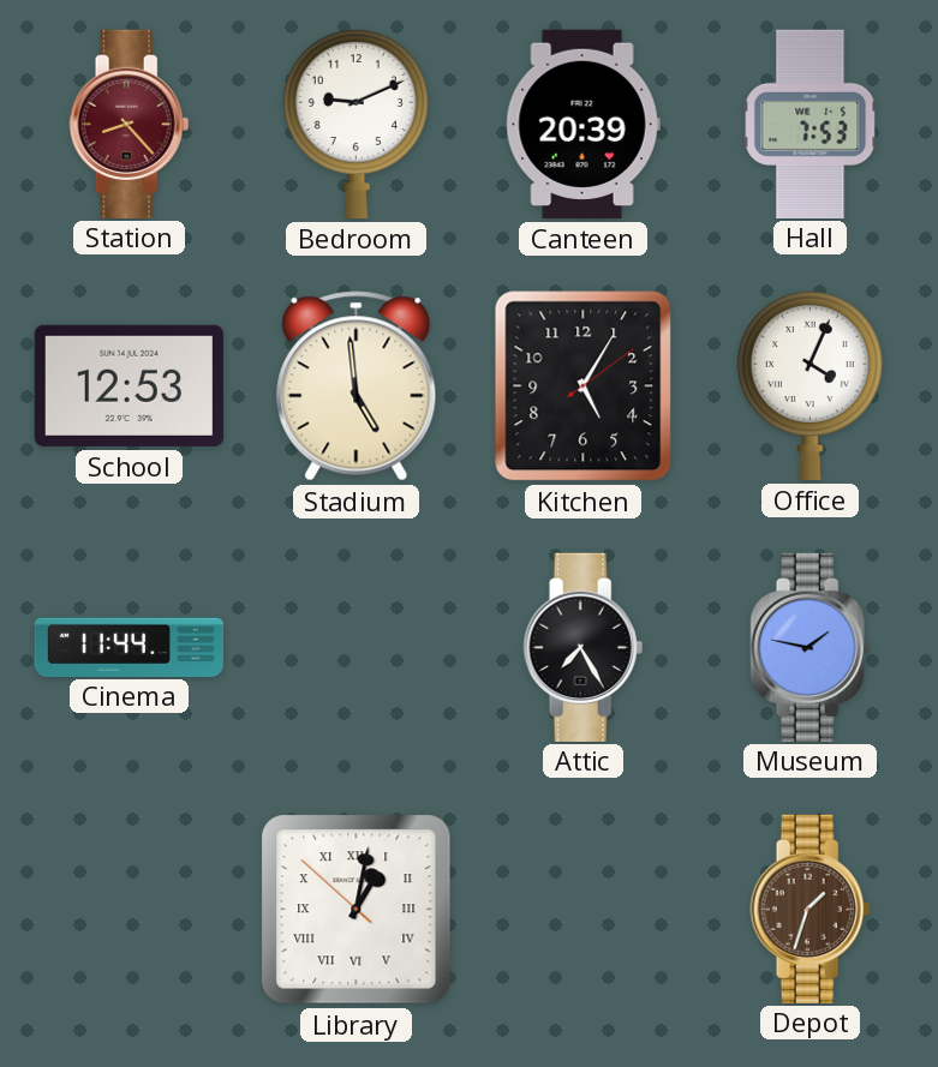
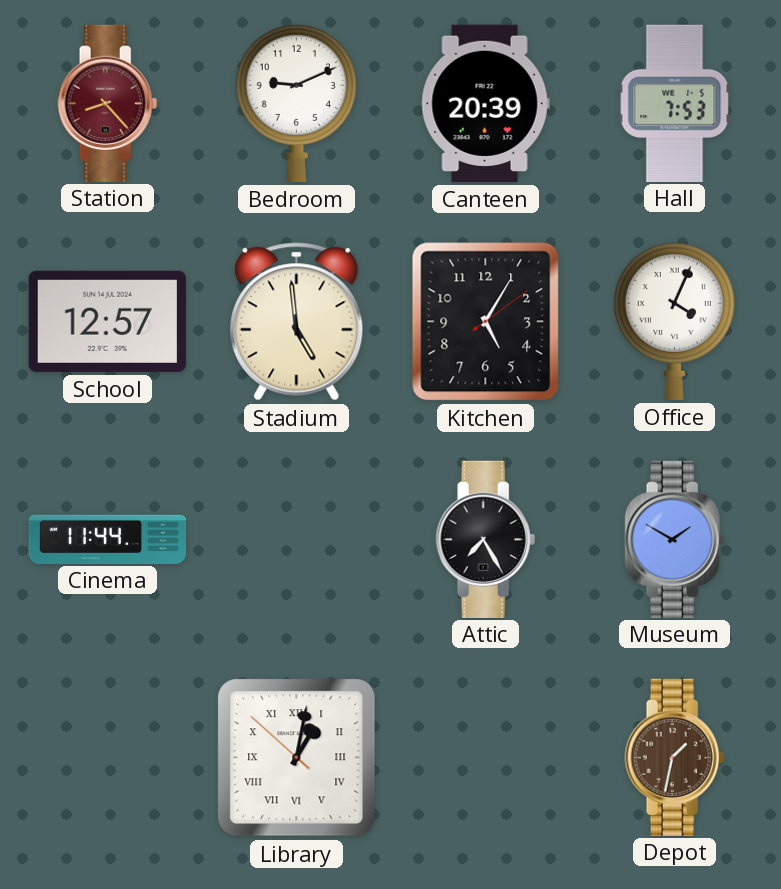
School: 12:53 -> 12:57
Museum: 1:47 -> 1:50
Depot: 1:33 -> 1:32
